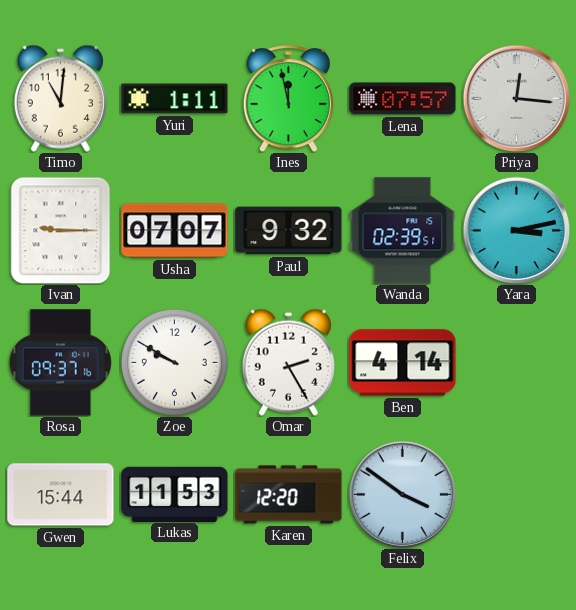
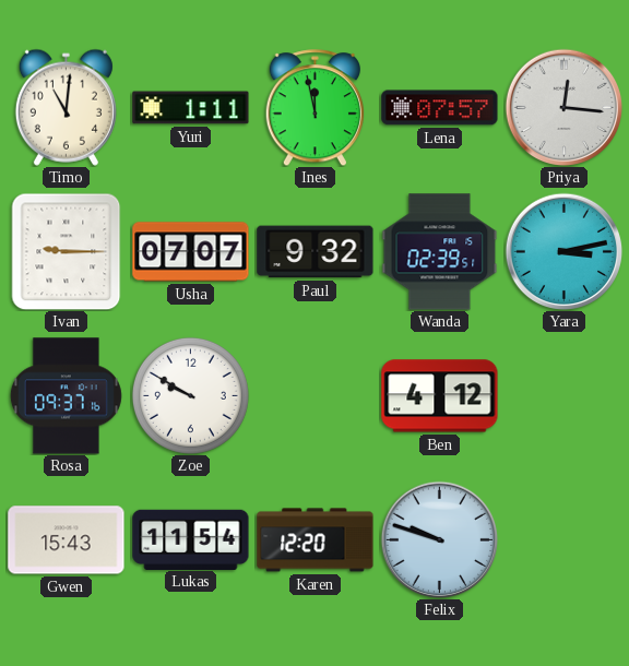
Omar: 2:25 -> none
Ben: 4:14 -> 4:12
Gwen: 15:44 -> 15:43
Lukas: 11:53 -> 11:54
Felix: 3:51 -> 9:48
